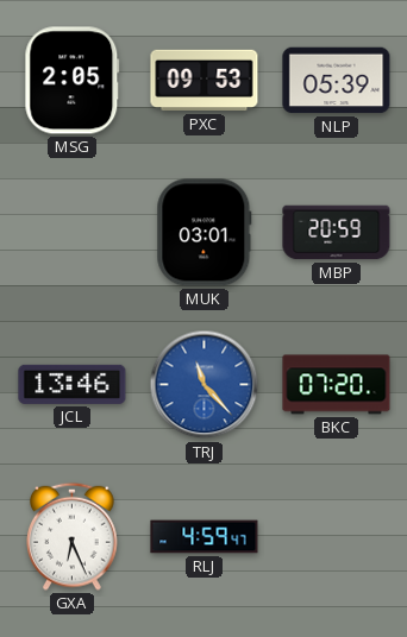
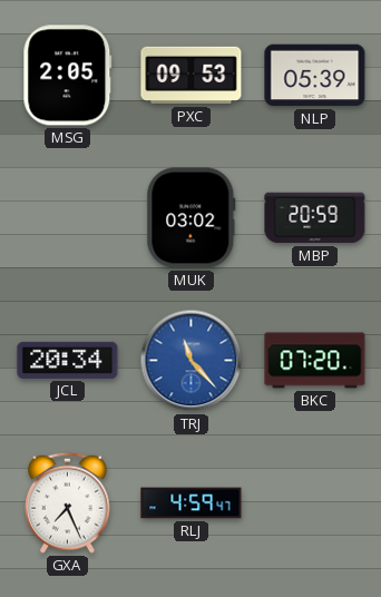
MUK: 03:01 -> 03:02
JCL: 13:46 -> 20:34
GXA: 6:26 -> 7:26
